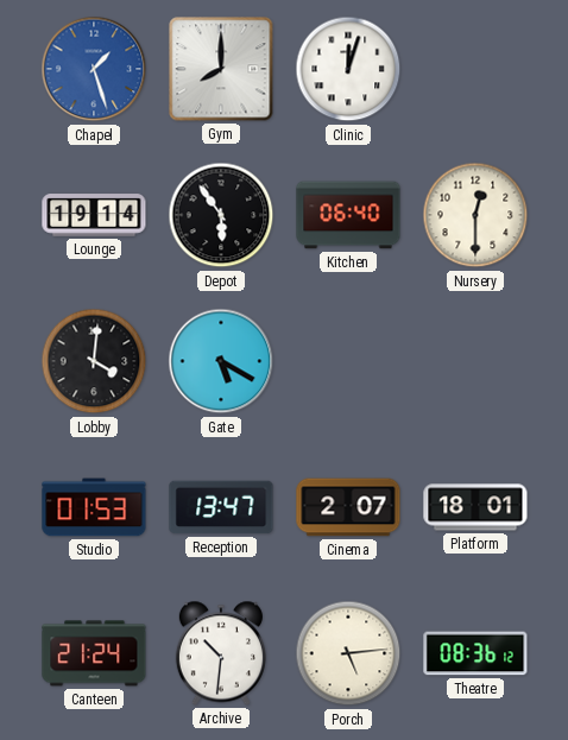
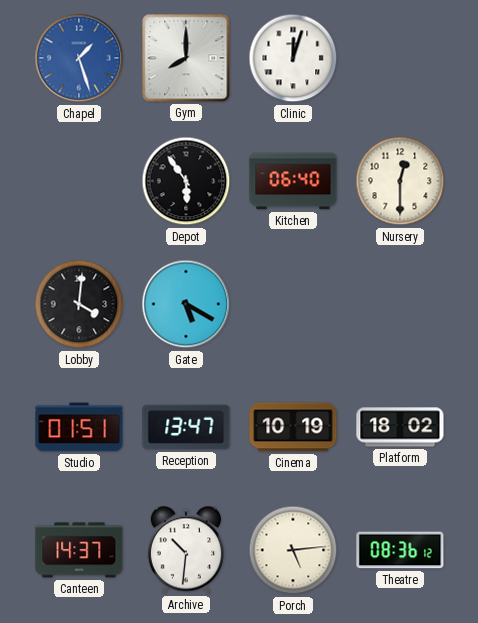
Lounge: 19:14 -> none
Studio: 01:53 -> 01:51
Cinema: 2:07 -> 10:19
Platform: 18:01 -> 18:02
Canteen: 21:24 -> 14:37
